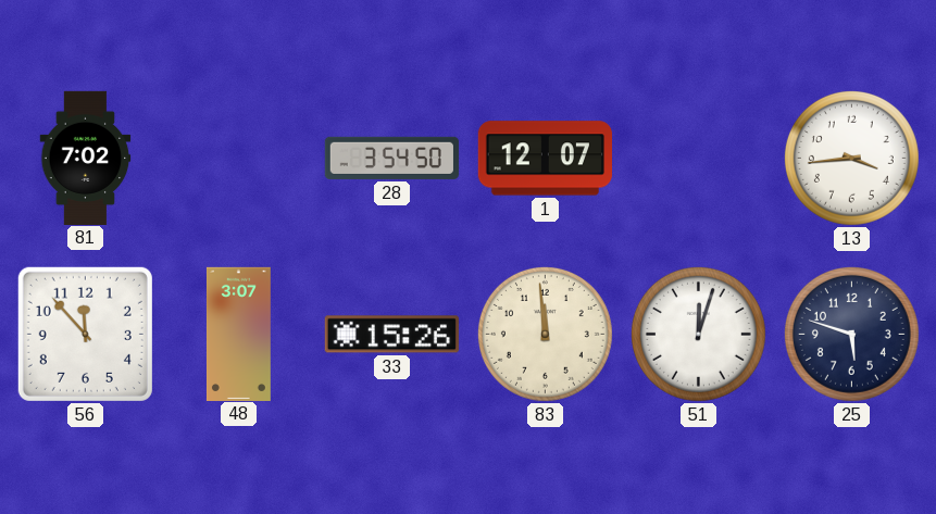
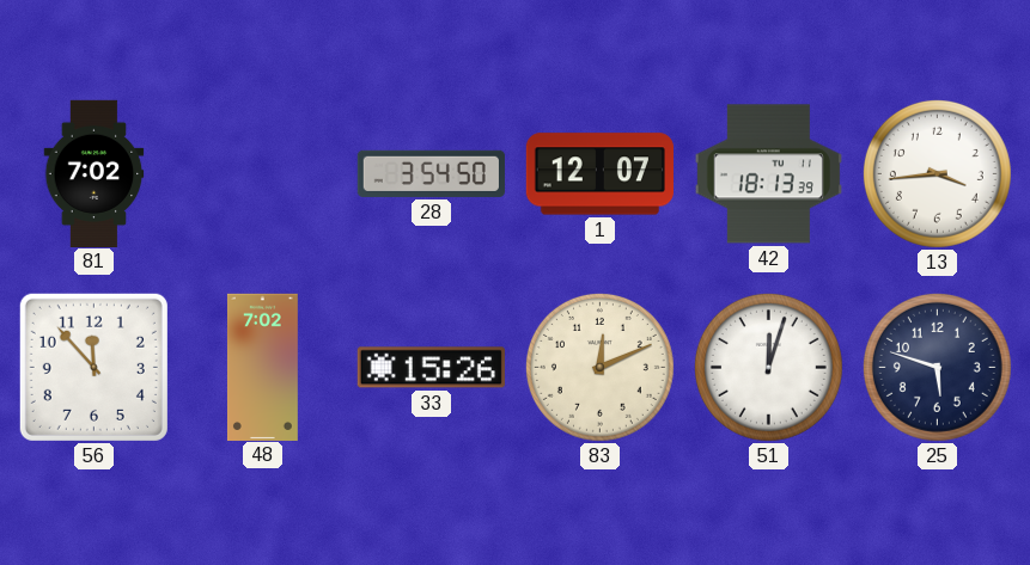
42: none -> 18:13
48: 3:07 -> 7:02
83: 11:59 -> 12:11
